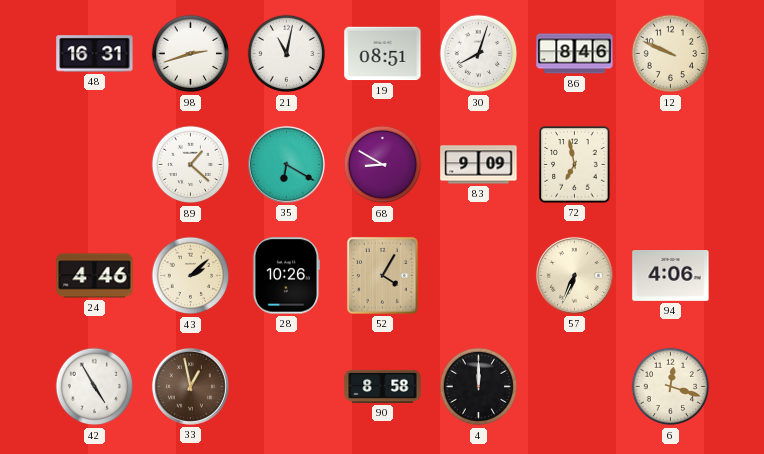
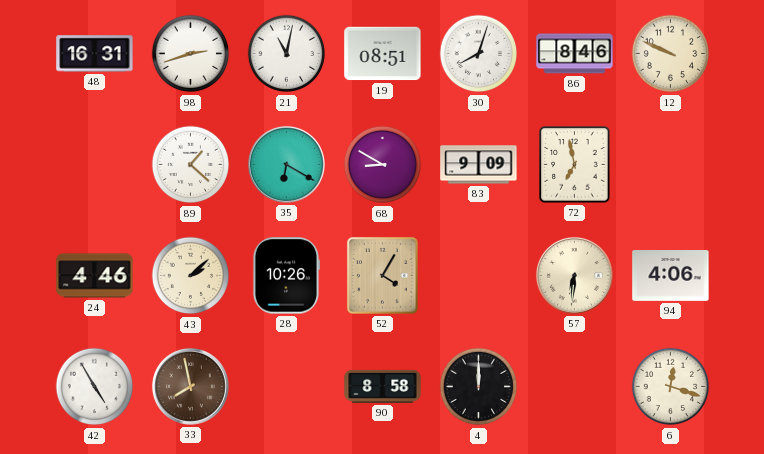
57: 6:34 -> 6:31
33: 12:58 -> 7:58
